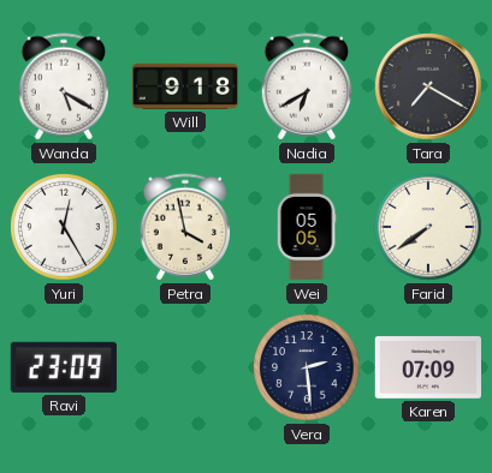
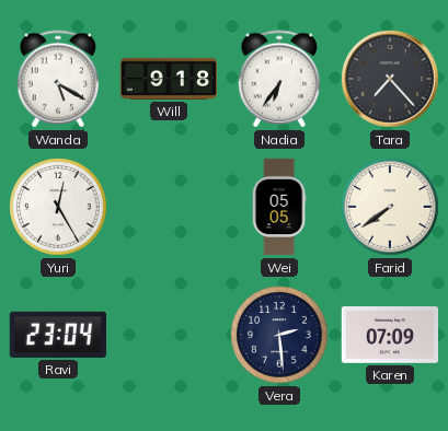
Nadia: 6:40 -> 6:36
Tara: 7:20 -> 7:23
Petra: 3:58 -> none
Ravi: 23:09 -> 23:04
